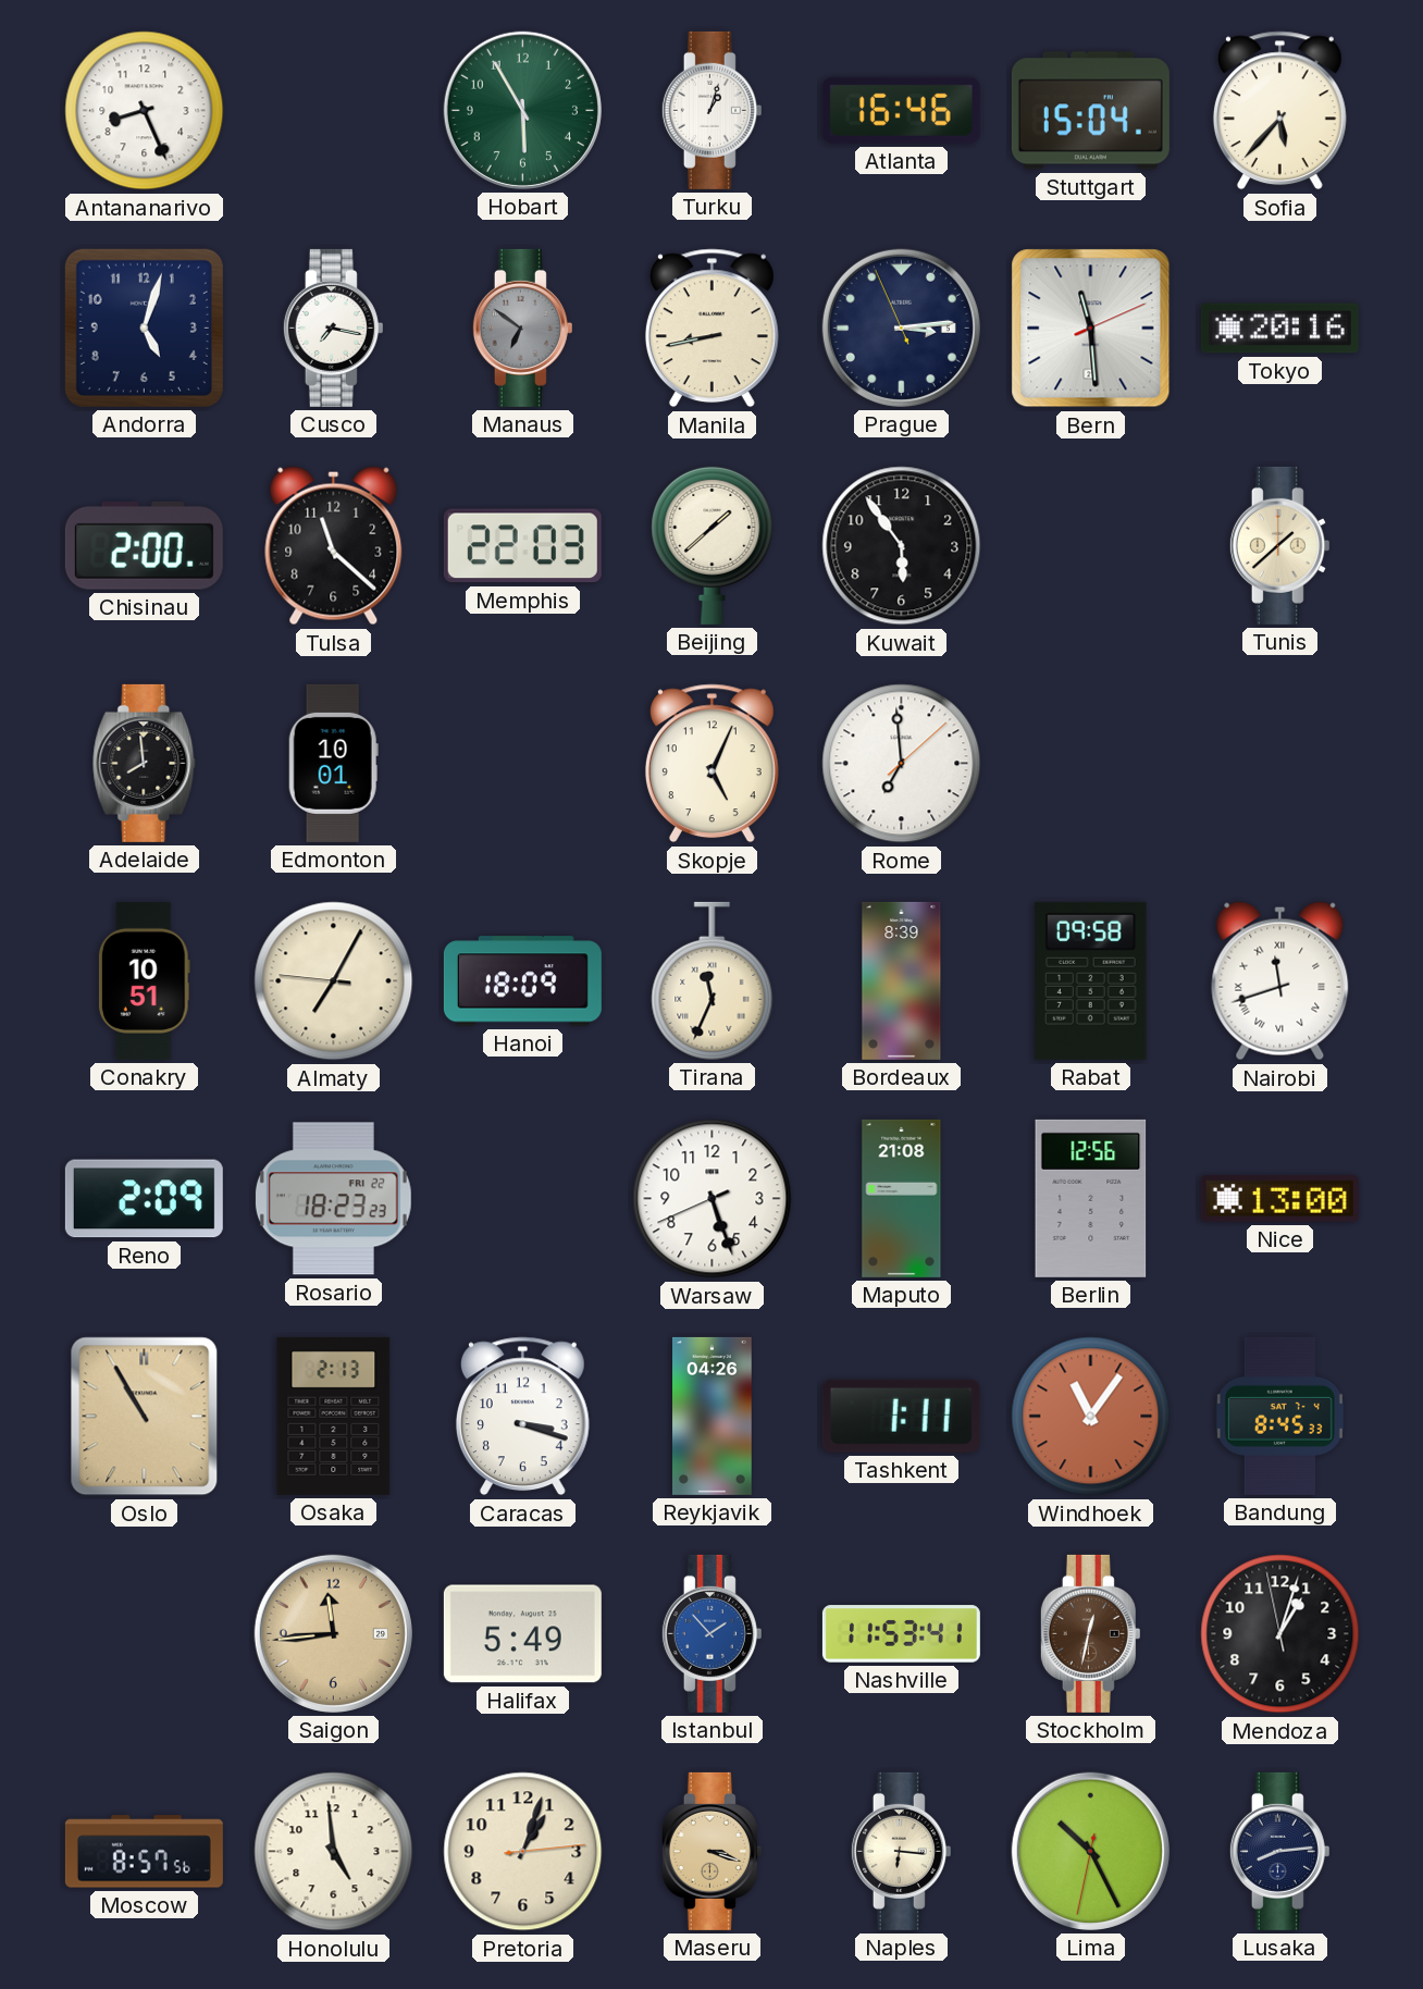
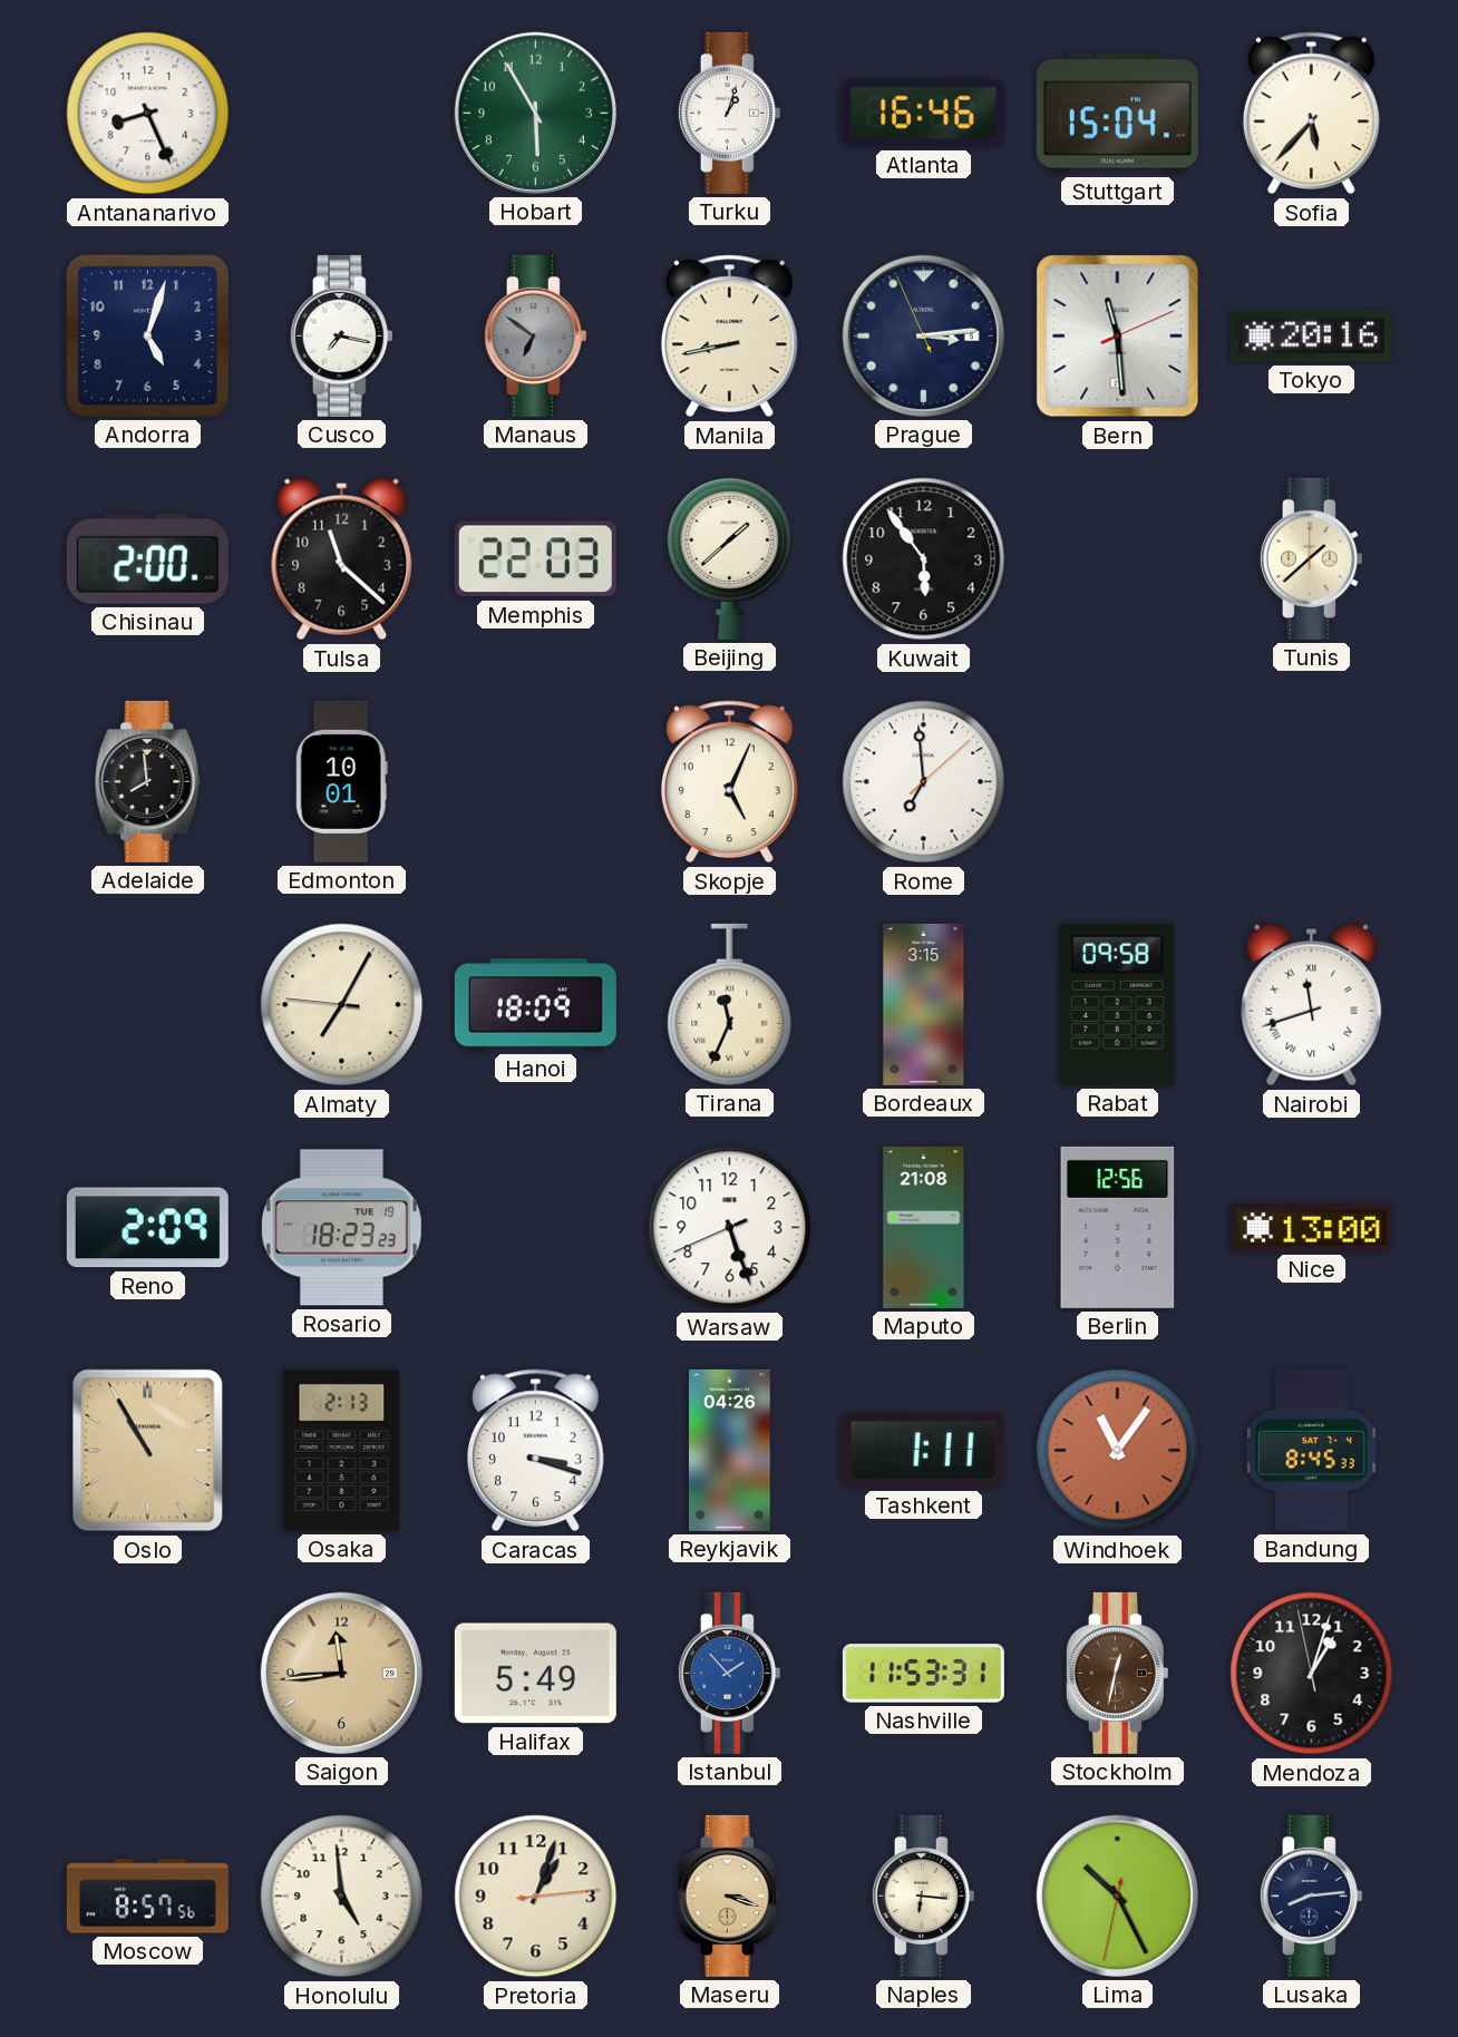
Conakry: 10:51 -> none
Bordeaux: 8:39 -> 3:15
Rosario date: FRI 22 -> TUE 19
Nashville: 11:53:41 -> 11:53:31
